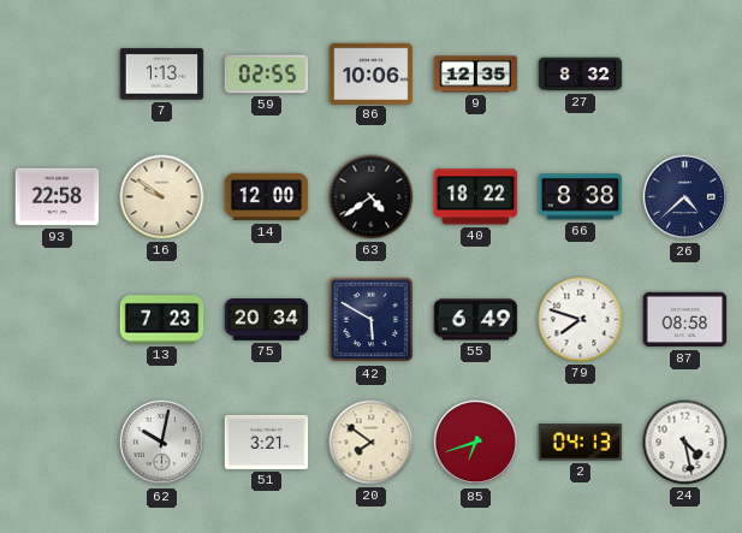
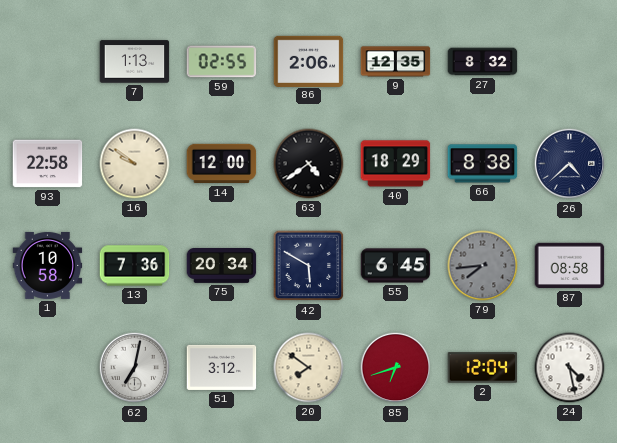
86: 10:06 -> 2:06
40: 18:22 -> 18:29
1: none -> 10:58
13: 7:23 -> 7:36
55: 6:49 -> 6:45
79: 7:48 -> 7:44
79 dial: white -> grey
62: 10:02 -> 7:02
51: 3:21 -> 3:12
2: 04:13 -> 12:04
